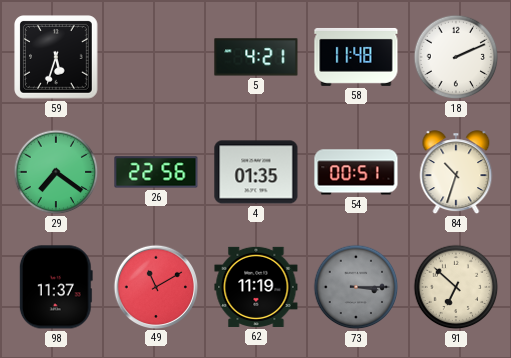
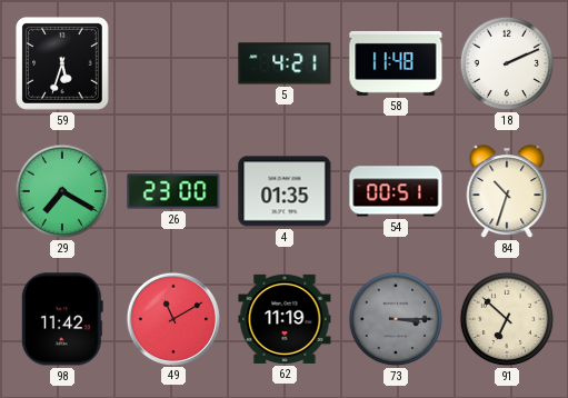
29: 7:21 -> 7:20
26: 22:56 -> 23:00
98: 11:37 -> 11:42
